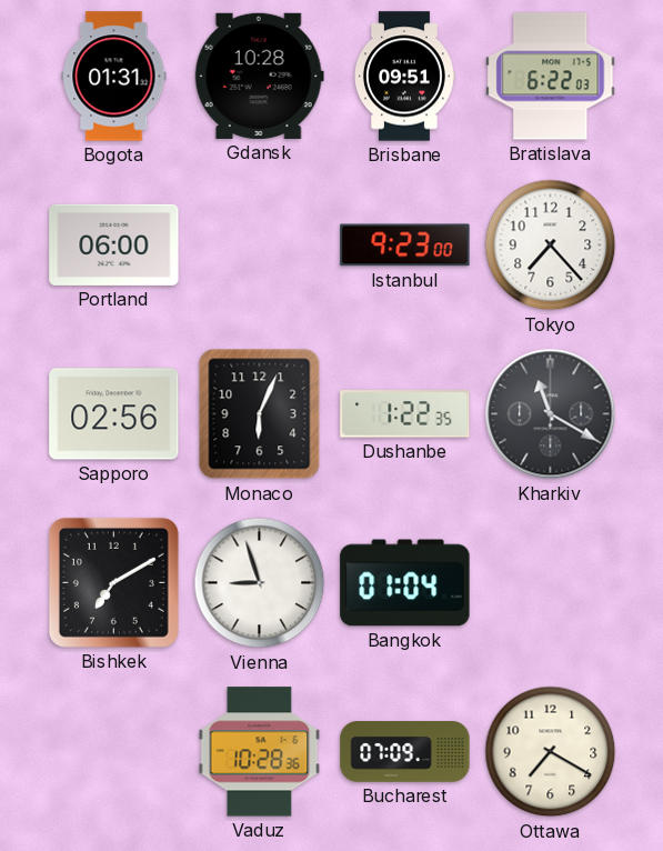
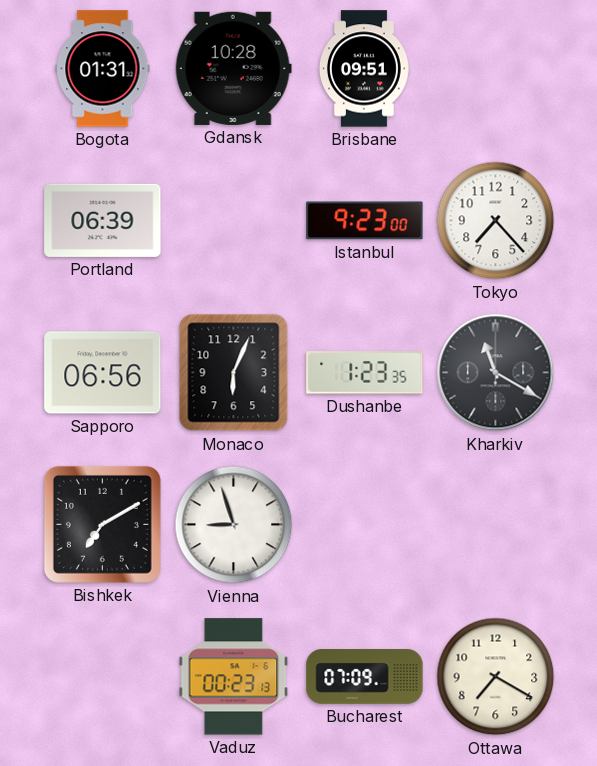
Bratislava: 6:22 -> none
Portland: 06:00 -> 06:39
Sapporo: 02:56 -> 06:56
Dushanbe: 1:22 -> 1:23
Bangkok: 01:04 -> none
Vaduz: 10:28 -> 00:23
